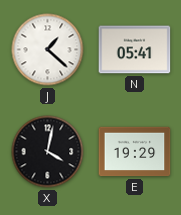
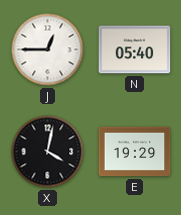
J: 1:22 -> 12:45
N: 05:41 -> 05:40
